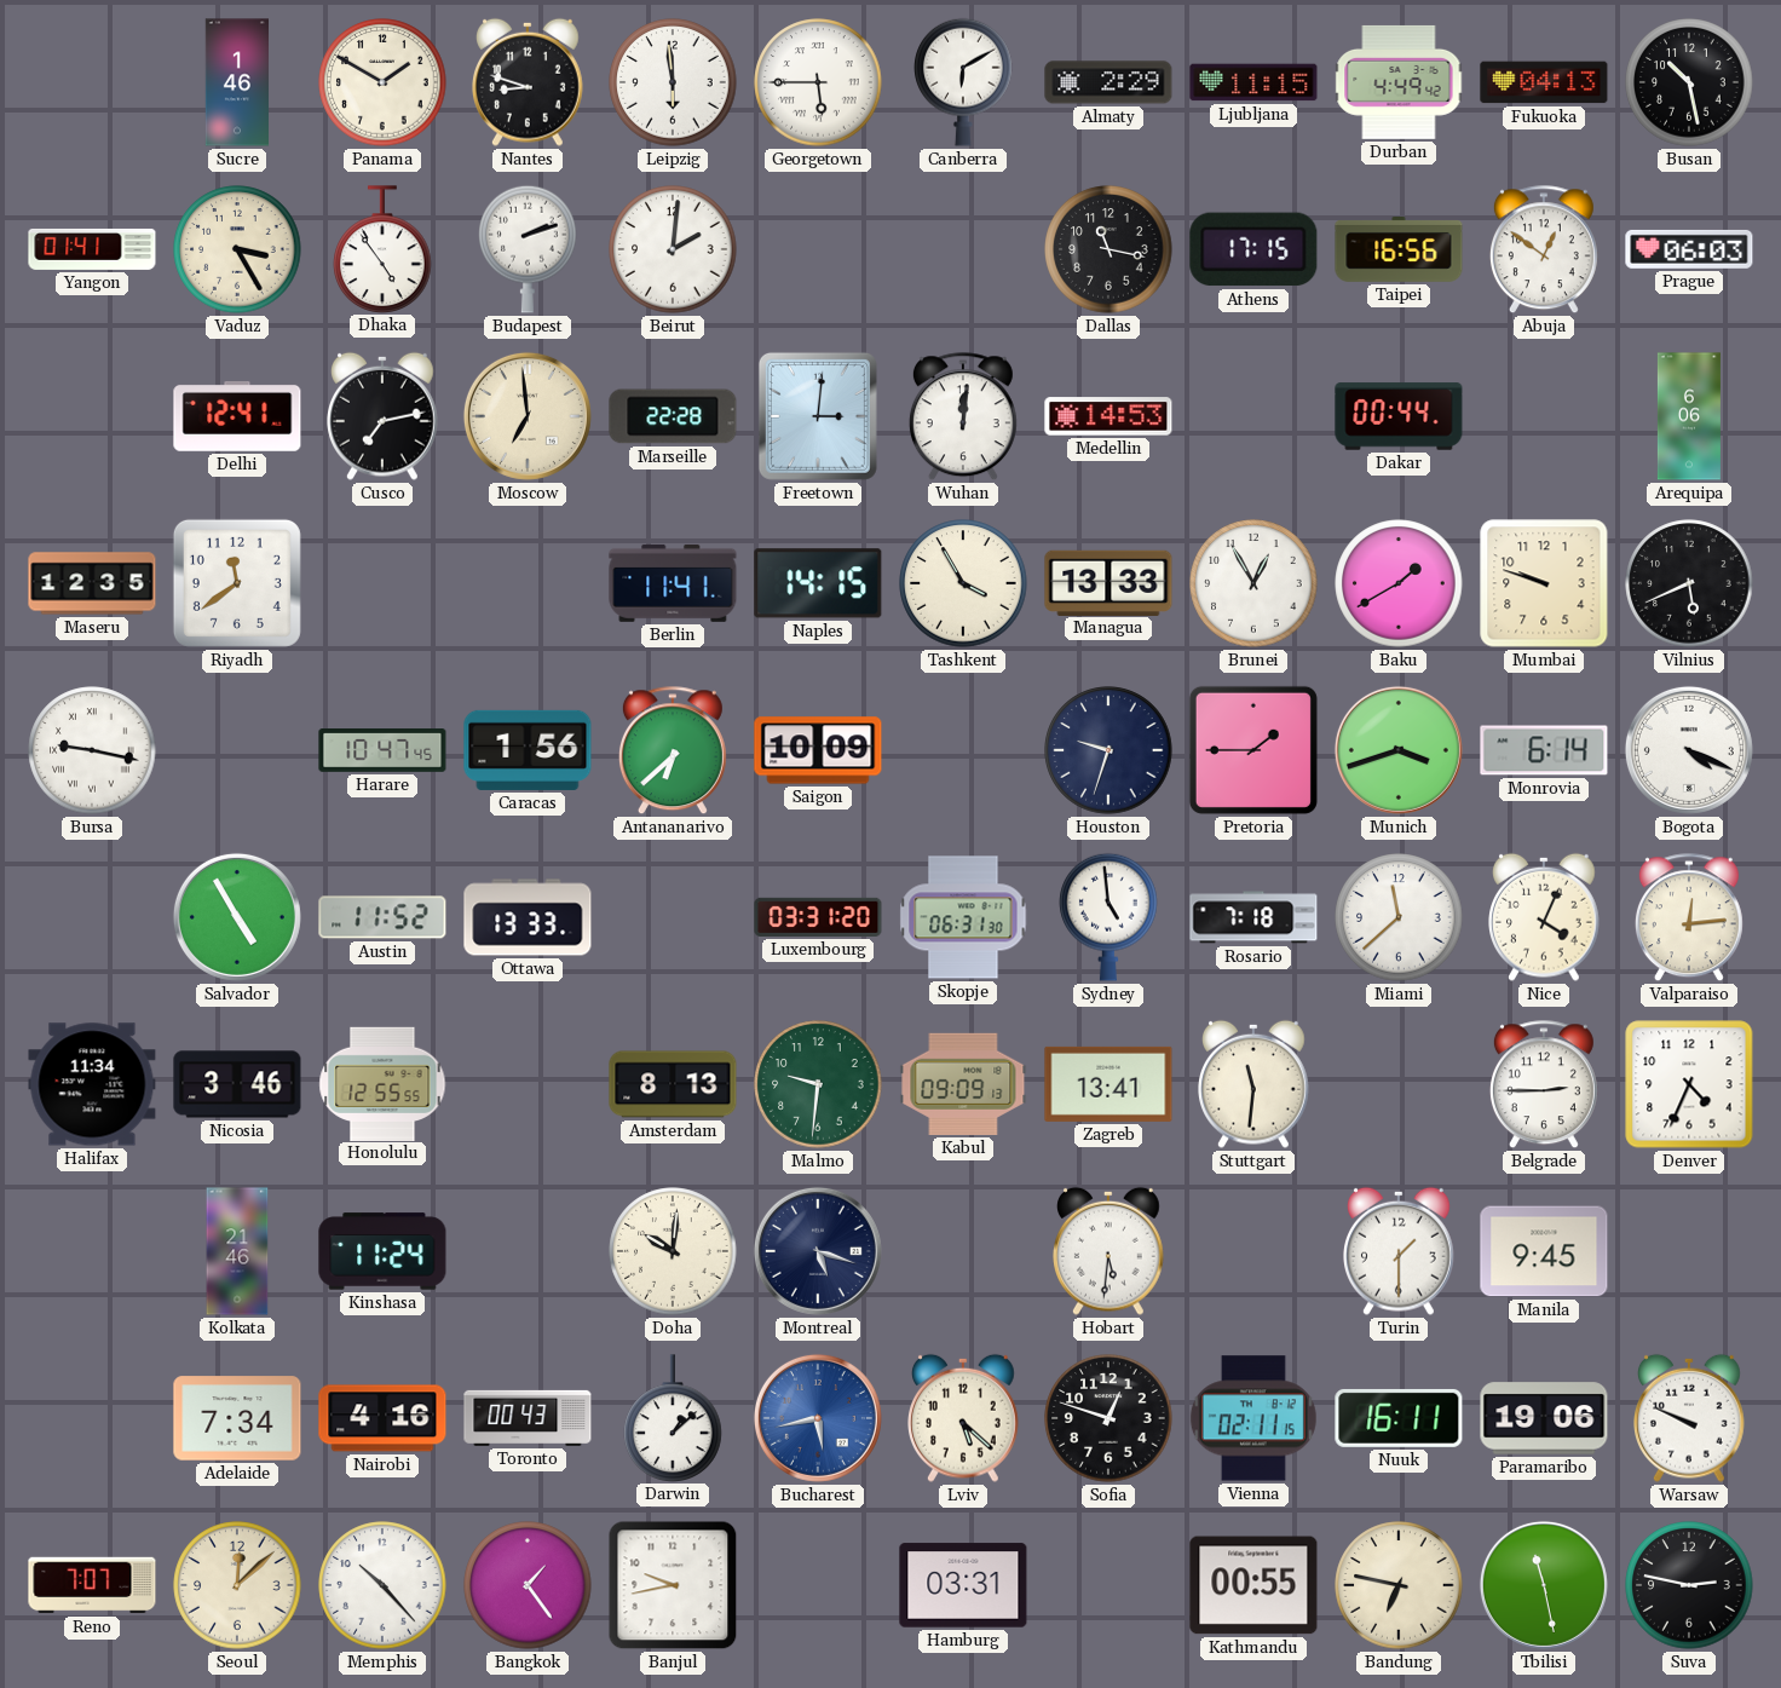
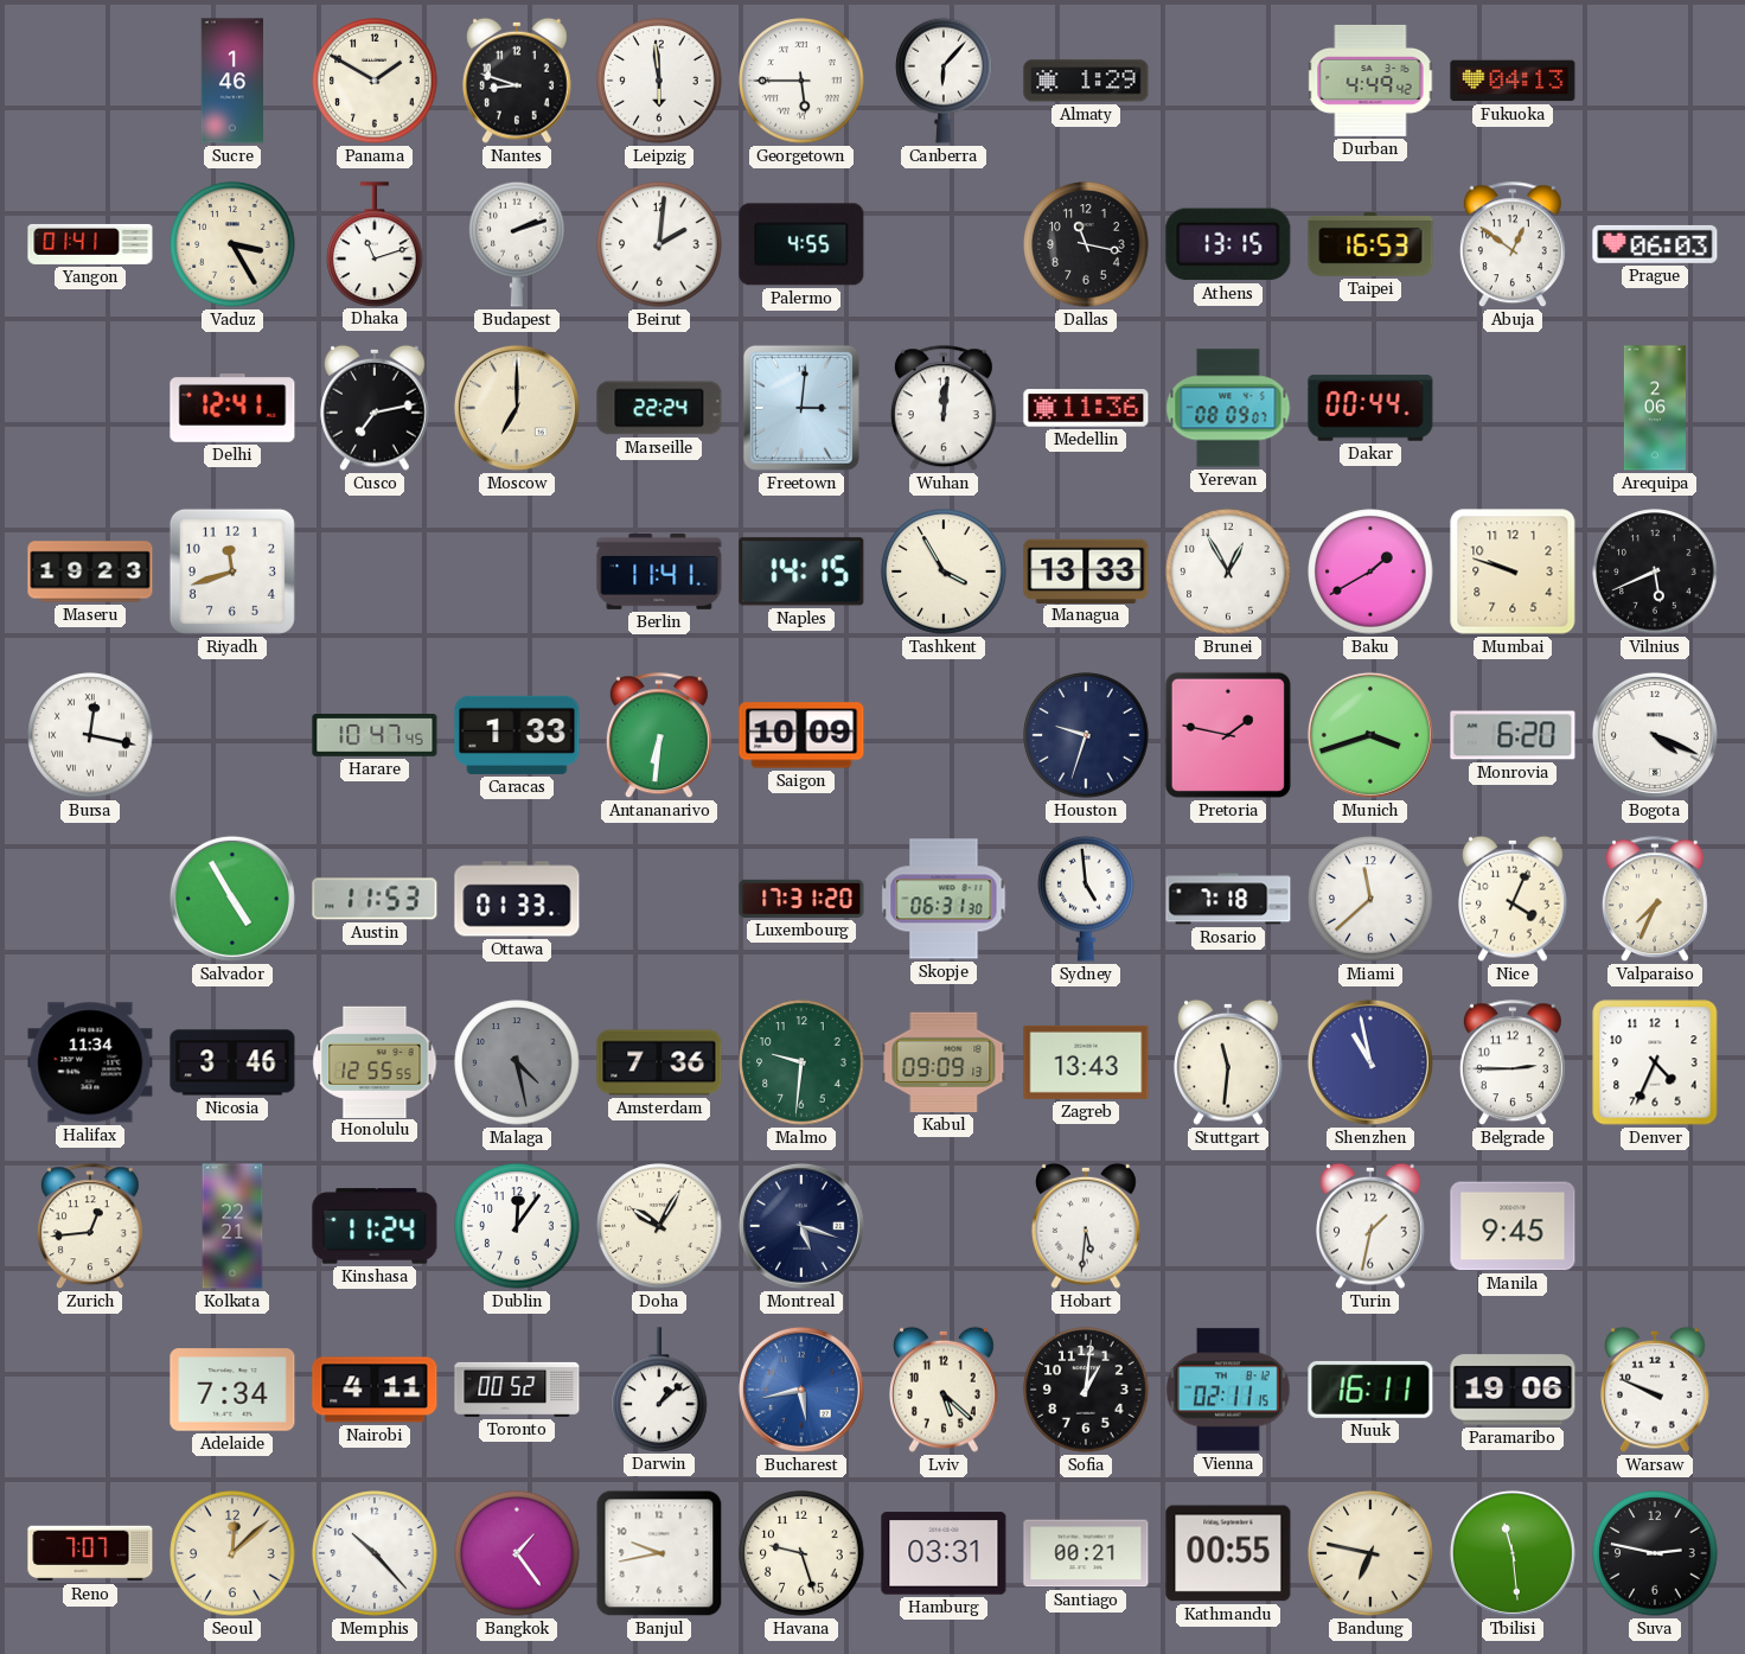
Canberra: 6:10 -> 6:07
Almaty: 2:29 -> 1:29
Ljubljana: 11:15 -> none
Busan: 10:28 -> none
Dhaka: 4:54 -> 11:12
Palermo: none -> 4:55
Athens: 17:15 -> 13:15
Taipei: 16:56 -> 16:53
Moscow: 6:59 -> 7:00
Marseille: 22:28 -> 22:24
Medellin: 14:53 -> 11:36
Yerevan: none -> 08:09
Arequipa: 6:06 -> 2:06
Maseru: 12:35 -> 19:23
Riyadh: 11:39 -> 11:42
Bursa: 9:17 -> 12:17
Caracas: 1:56 -> 1:33
Antananarivo: 6:38 -> 6:31
Pretoria: 1:45 -> 1:47
Monrovia: 6:14 -> 6:20
Austin: 11:52 -> 11:53
Ottawa: 13:33 -> 01:33
Luxembourg: 03:31 -> 17:31
Valparaiso: 12:14 -> 7:34
Malaga: none -> 4:28
Amsterdam: 8:13 -> 7:36
Zagreb: 13:41 -> 13:43
Shenzhen: none -> 10:58
Zurich: none -> 12:44
Kolkata: 21:46 -> 22:21
Dublin: none -> 12:06
Doha: 10:01 -> 10:05
Turin: 1:30 -> 1:32
Nairobi: 4:16 -> 4:11
Toronto: 00:43 -> 00:52
Sofia: 12:48 -> 1:01
Havana: none -> 9:27
Santiago: none -> 00:21
Tbilisi: 11:28 -> 11:29
